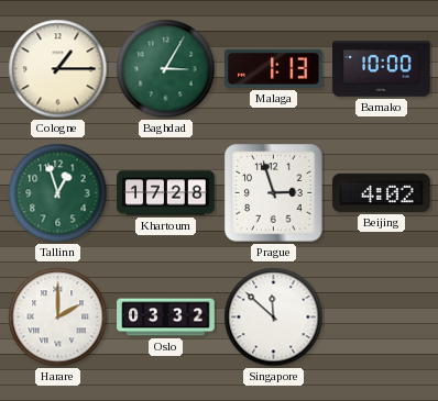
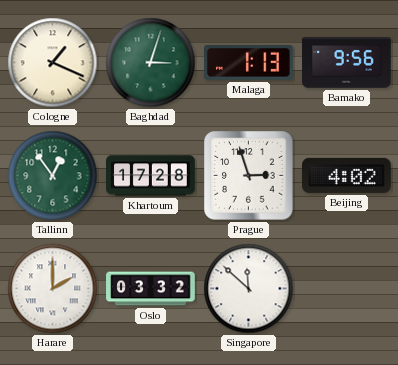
Cologne: 1:15 -> 1:19
Baghdad: 3:05 -> 3:03
Bamako: 10:00 -> 9:56
Tallinn: 12:57 -> 12:54
